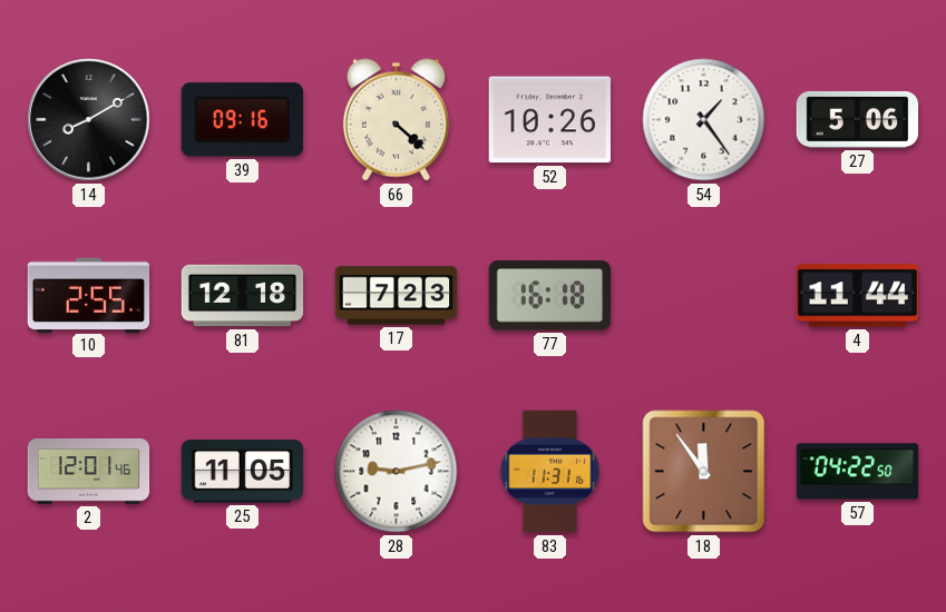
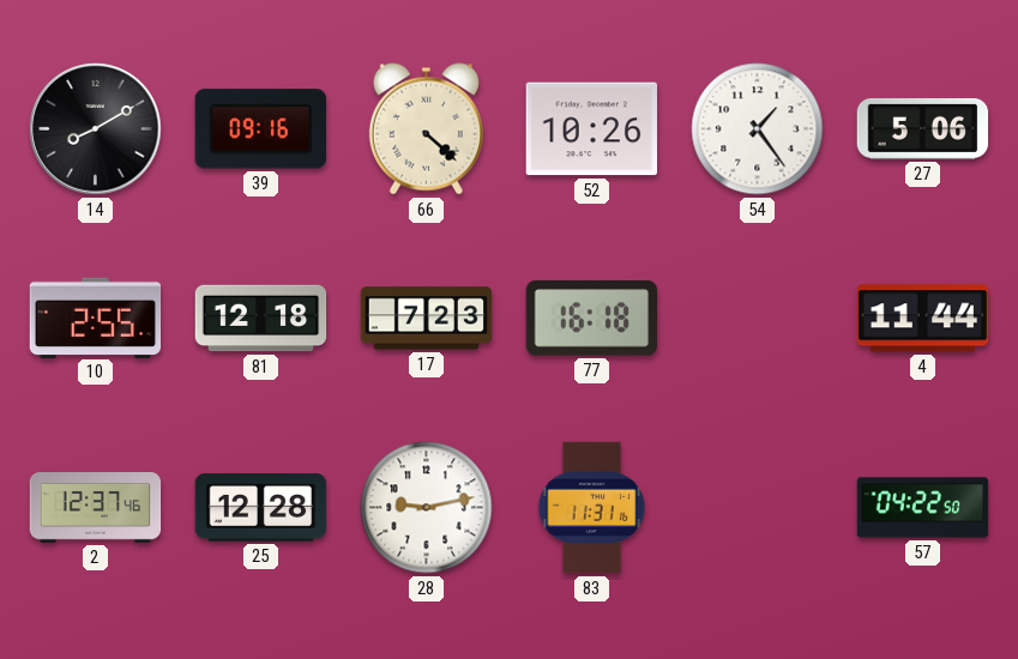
2: 12:01 -> 12:37
25: 11:05 -> 12:28
18: 11:54 -> none
